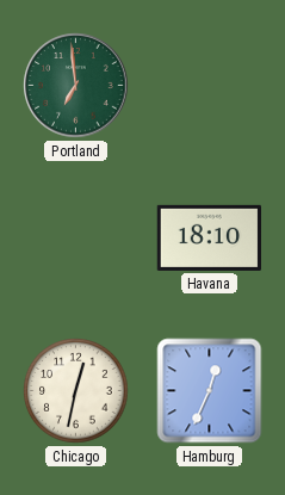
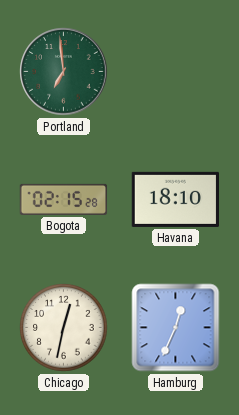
Bogota: none -> 02:15
